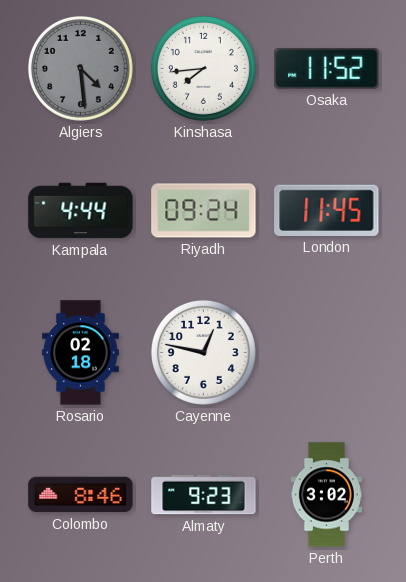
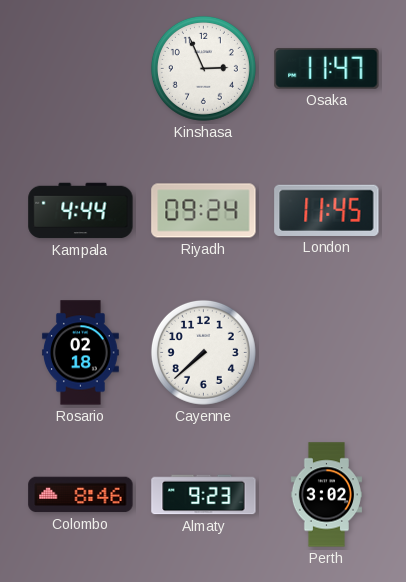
Algiers: 4:29 -> none
Kinshasa: 7:44 -> 2:56
Osaka: 11:52 -> 11:47
Cayenne: 12:47 -> 7:38
